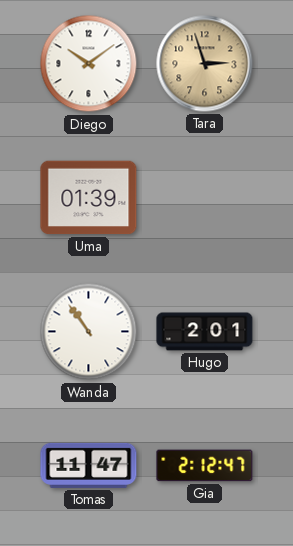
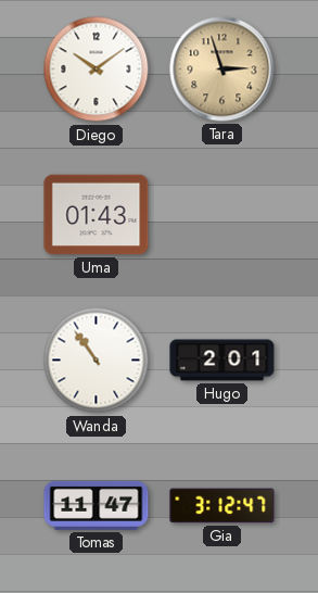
Uma: 01:39 -> 01:43
Gia: 2:12 -> 3:12
